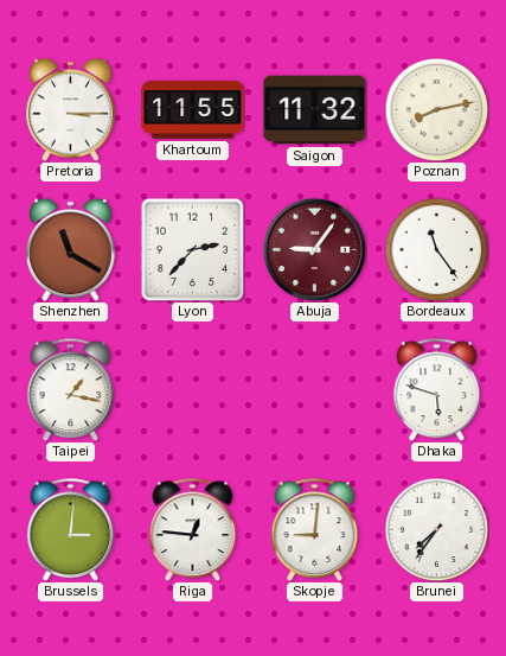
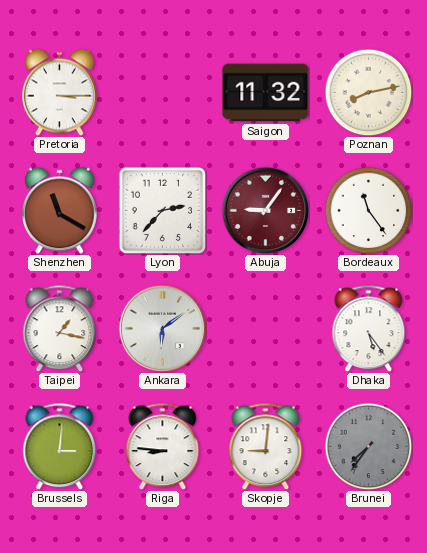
Khartoum: 11:55 -> none
Ankara: none -> 6:09
Dhaka: 5:48 -> 5:24
Riga: 12:46 -> 8:46
Brunei dial: white -> grey
